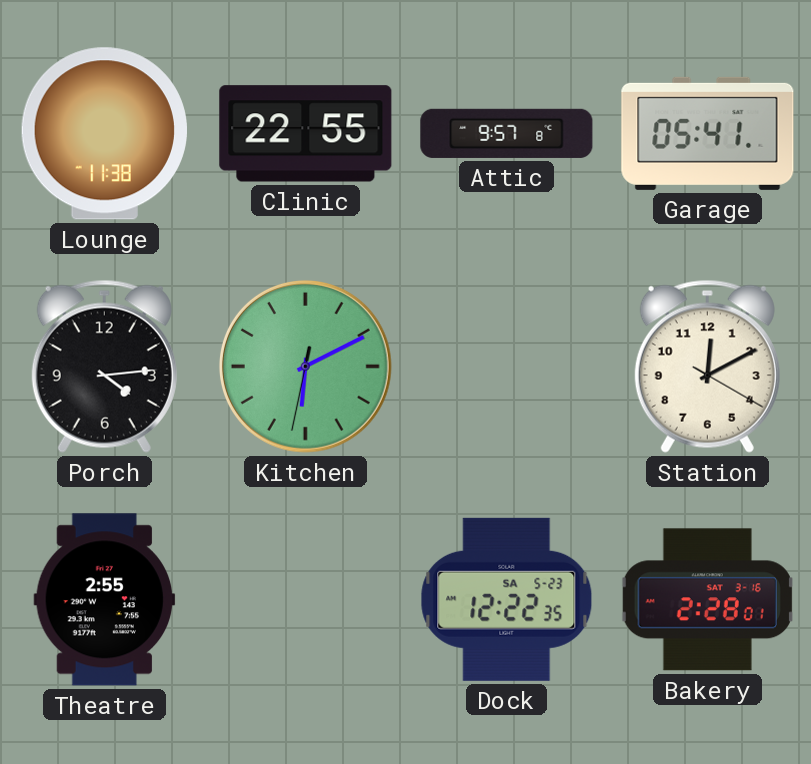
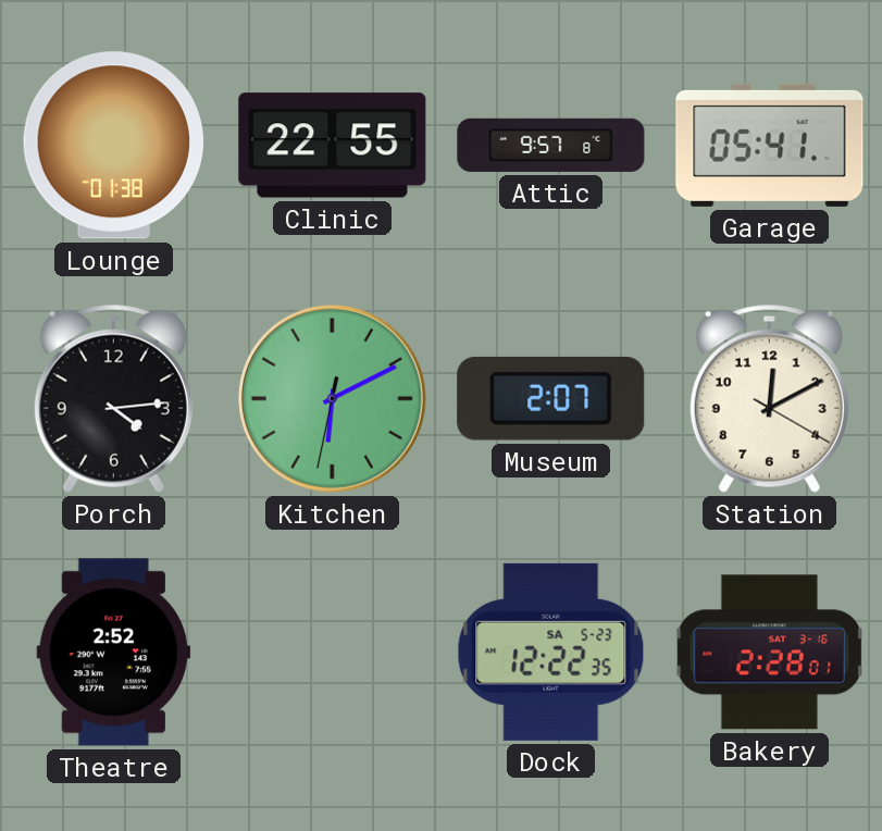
Lounge: 11:38 -> 01:38
Museum: none -> 2:07
Theatre: 2:55 -> 2:52
